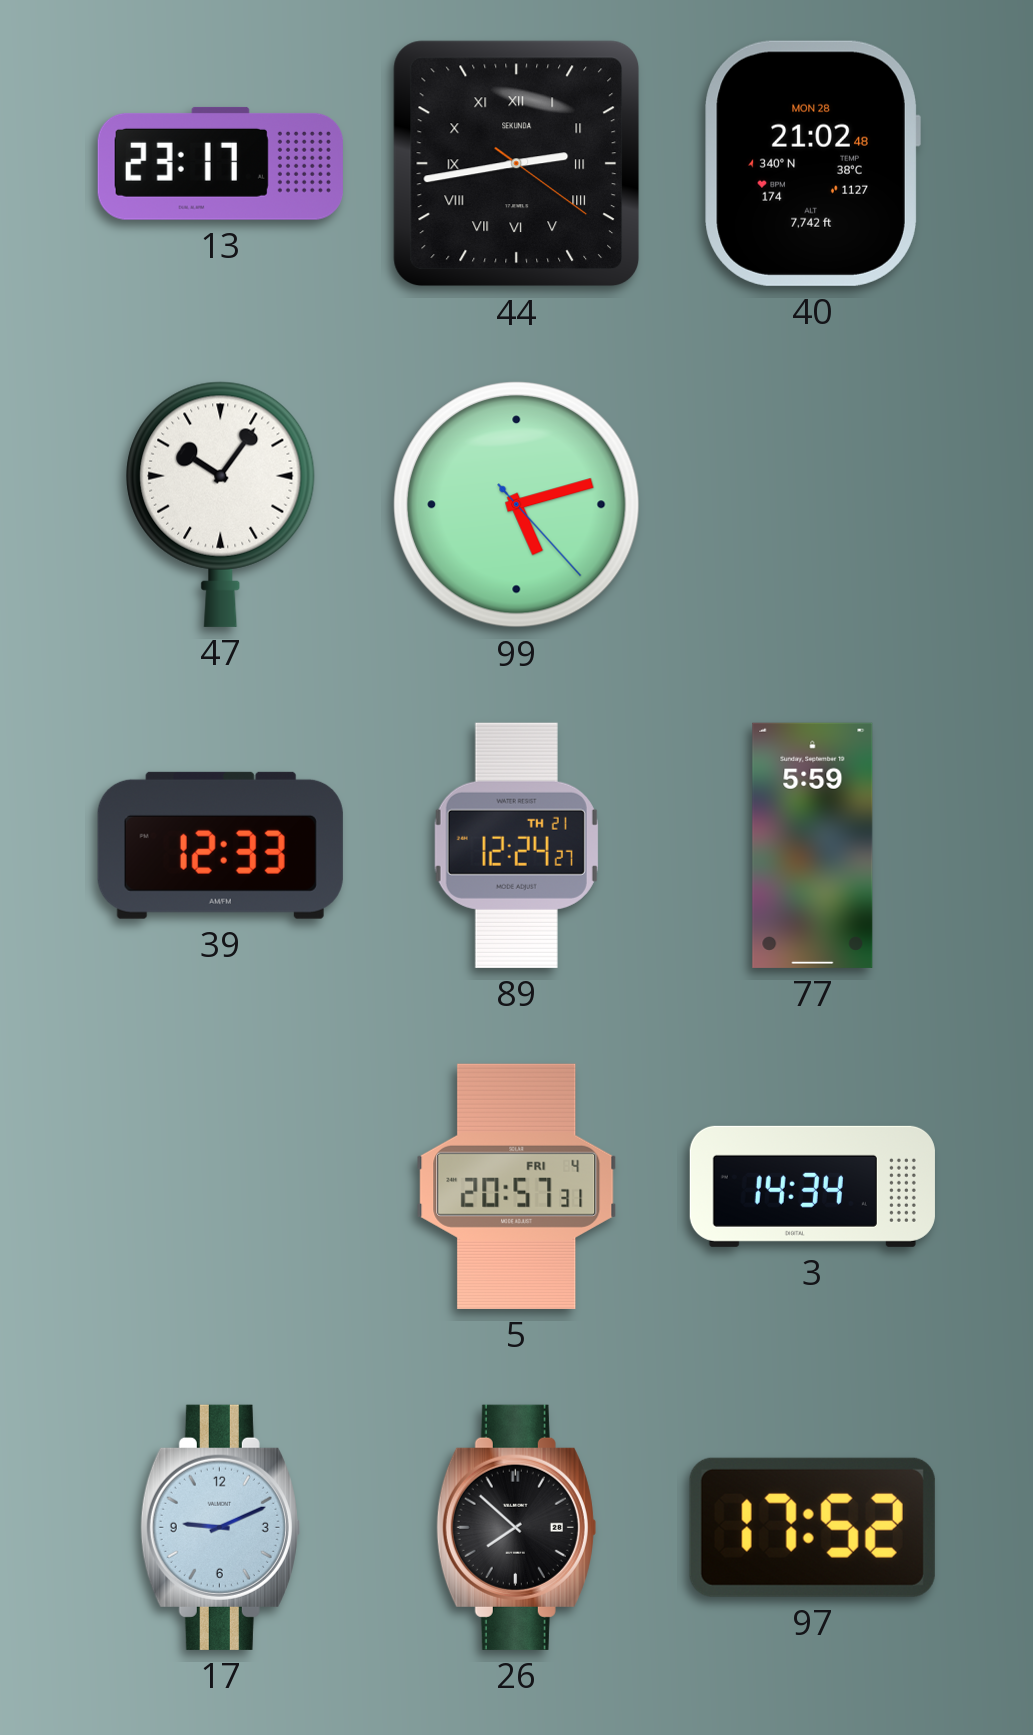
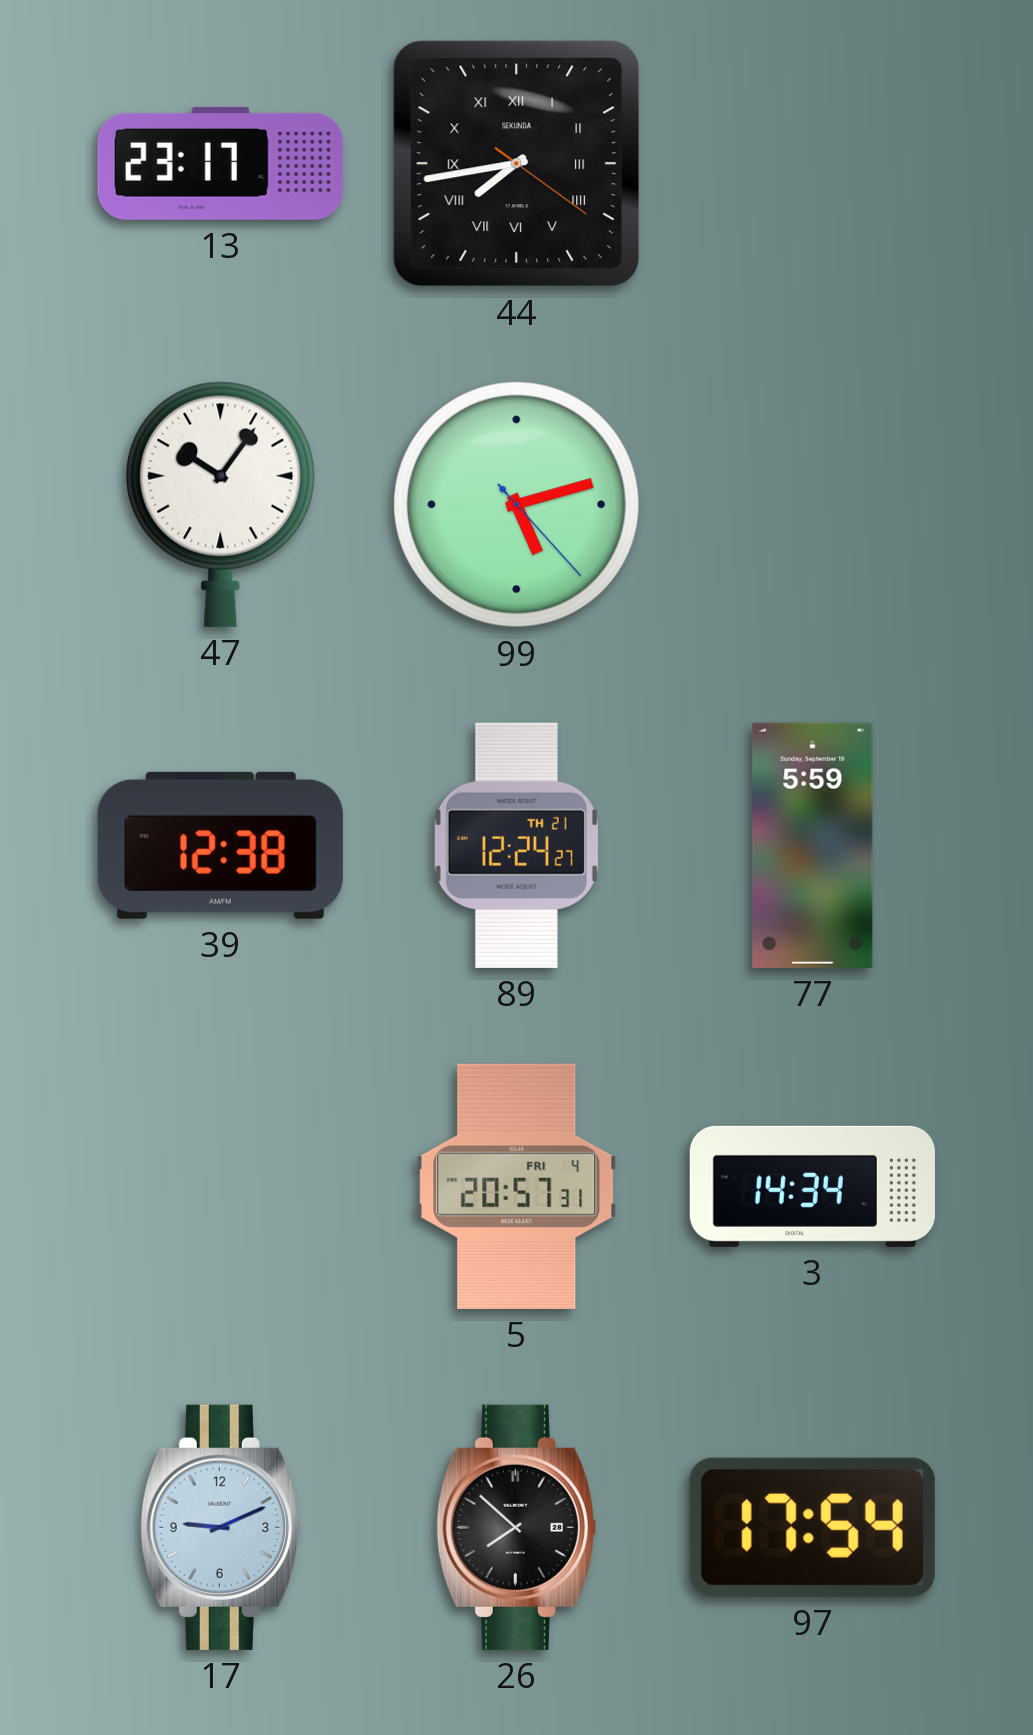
44: 2:43 -> 7:43
40: 21:02 -> none
39: 12:33 -> 12:38
97: 17:52 -> 17:54
